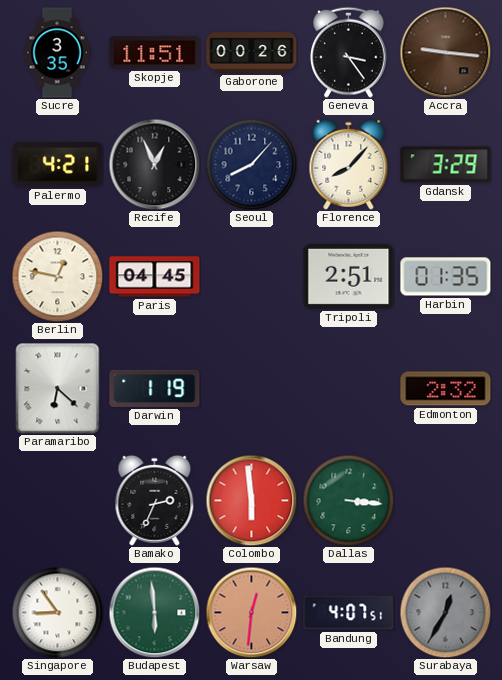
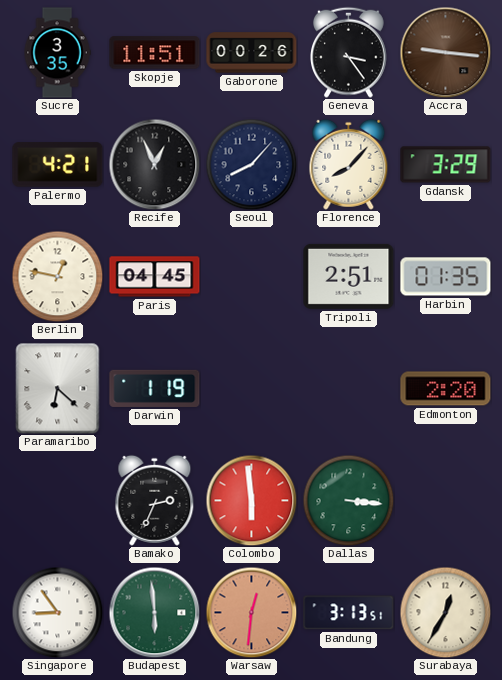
Edmonton: 2:32 -> 2:20
Bandung: 4:07 -> 3:13
Surabaya dial: grey -> cream
